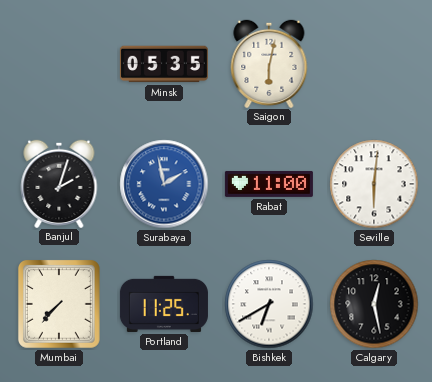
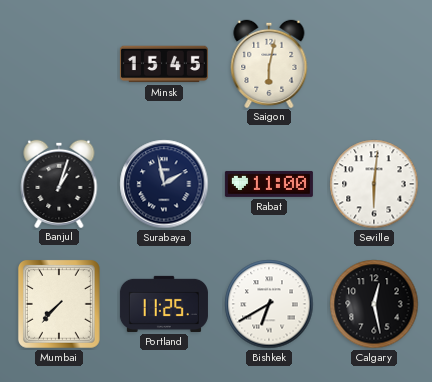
Minsk: 05:35 -> 15:45
Banjul: 2:03 -> 1:03
Surabaya dial: blue -> navy
